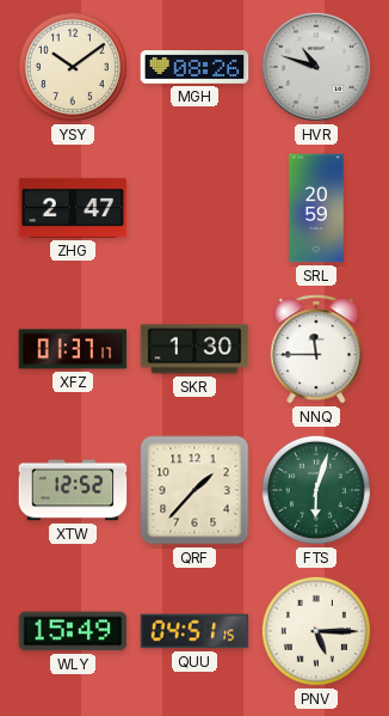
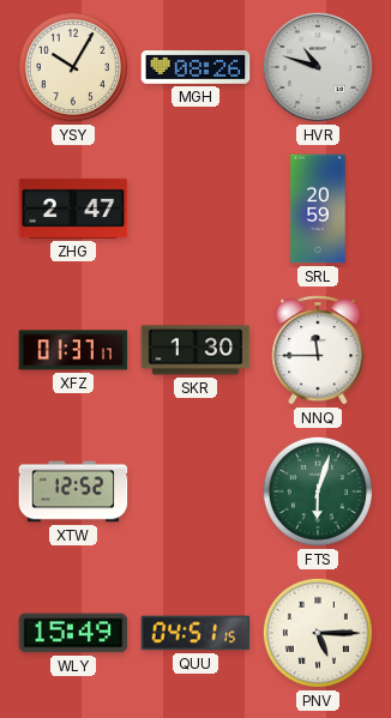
YSY: 10:09 -> 10:05
QRF: 1:37 -> none
